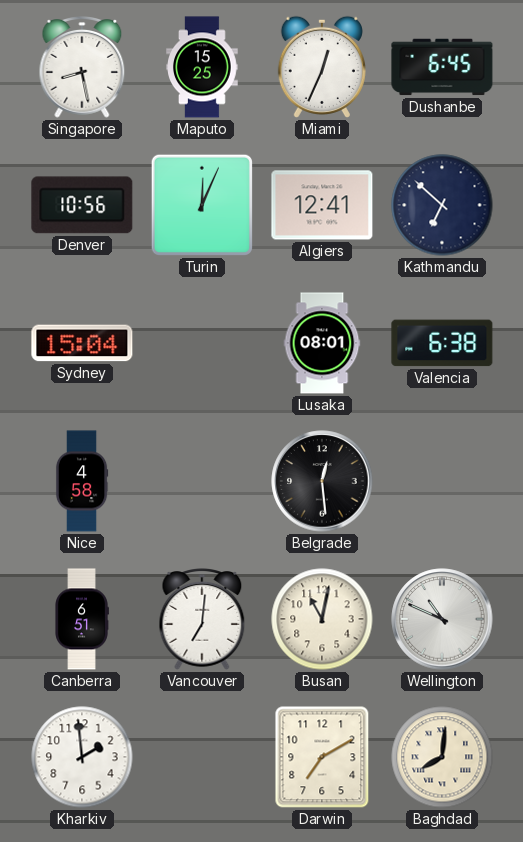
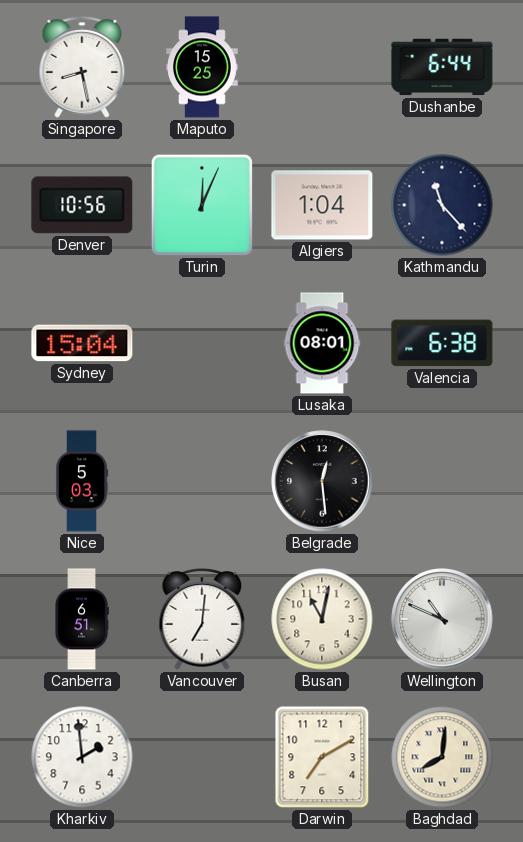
Miami: 12:34 -> none
Dushanbe: 6:45 -> 6:44
Algiers: 12:41 -> 1:04
Kathmandu: 6:52 -> 11:23
Nice: 4:58 -> 5:03
